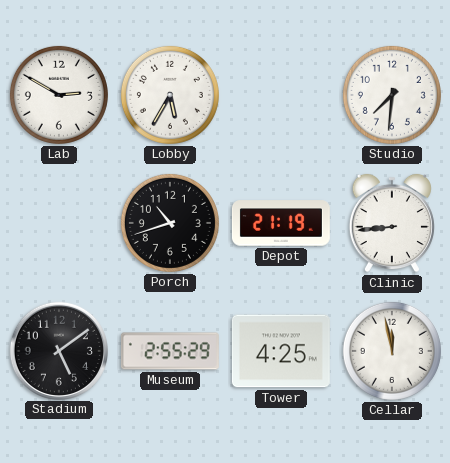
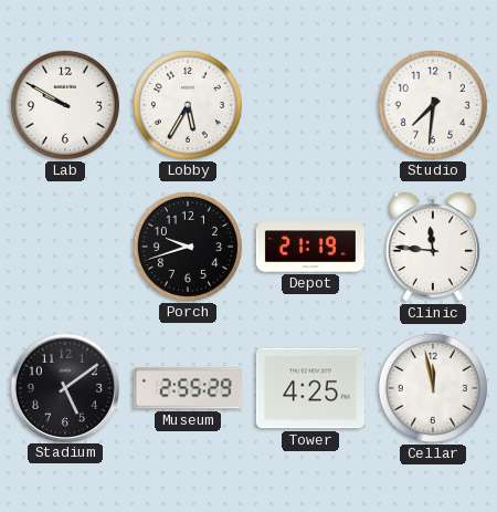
Lab: 2:50 -> 9:50
Porch: 10:42 -> 9:42
Clinic: 8:44 -> 11:46
